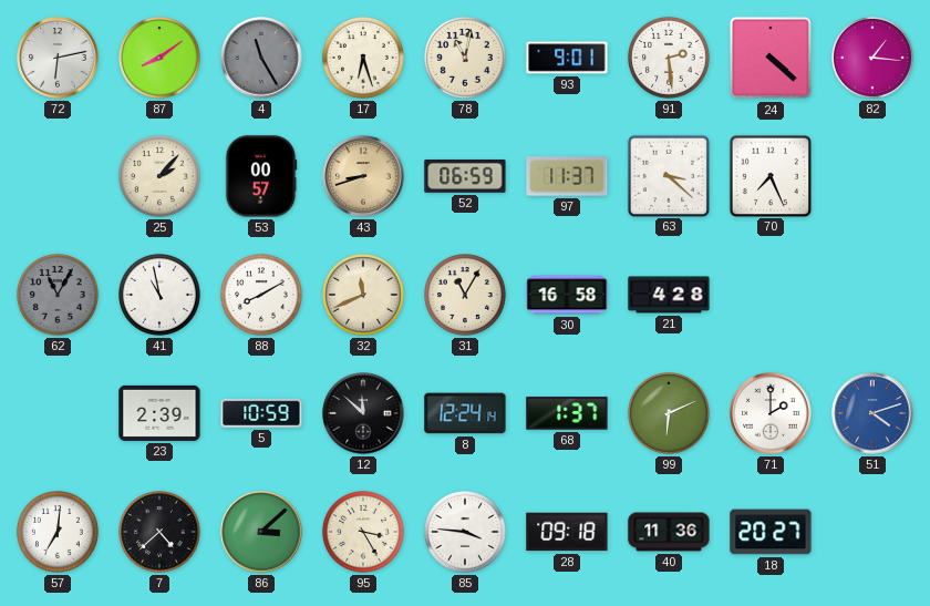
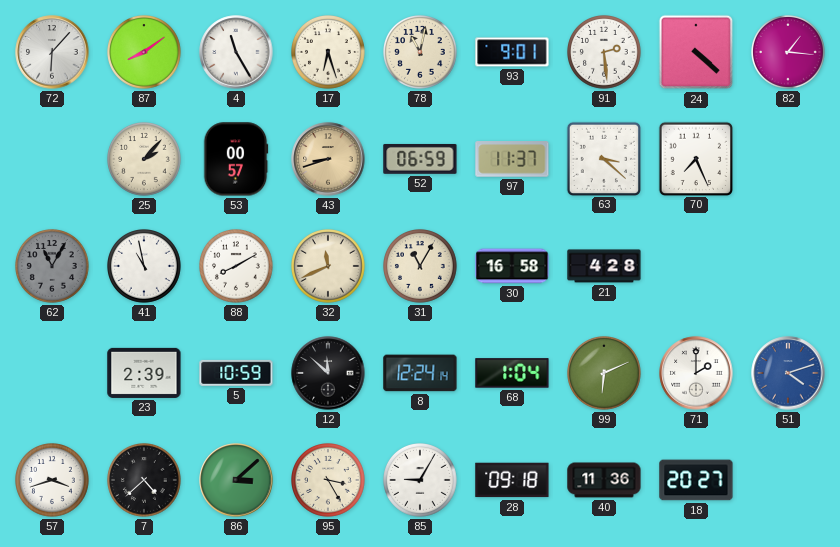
72: 6:13 -> 6:07
4 dial: grey -> white
68: 1:37 -> 1:04
57: 7:01 -> 3:42
85: 3:46 -> 9:05
